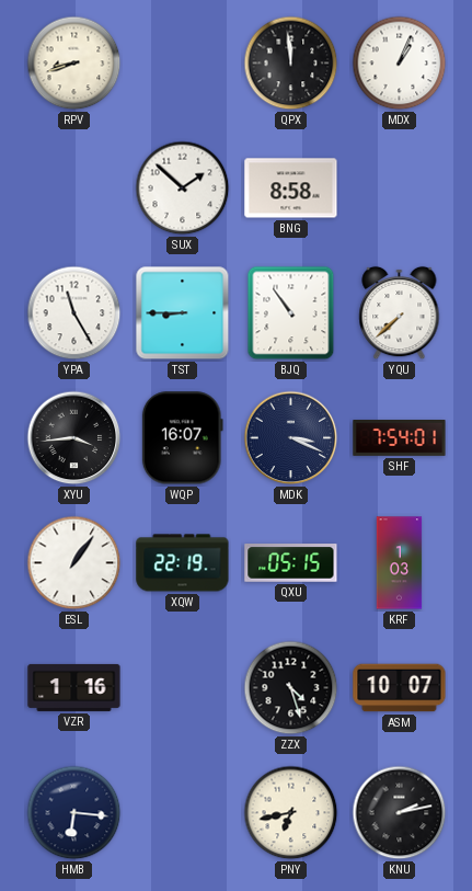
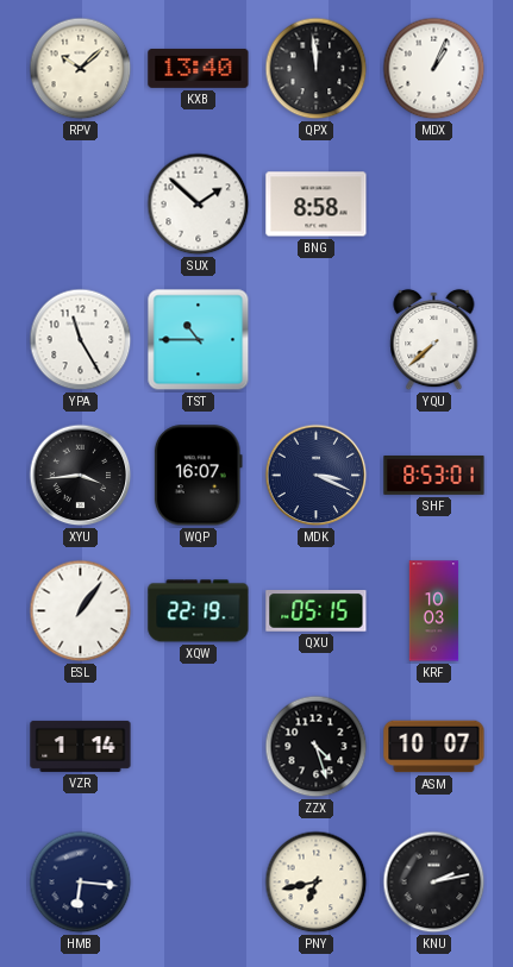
RPV: 8:42 -> 10:08
KXB: none -> 13:40
TST: 8:45 -> 10:45
BJQ: 10:54 -> none
SHF: 7:54 -> 8:53
KRF: 1:03 -> 10:03
VZR: 1:16 -> 1:14
